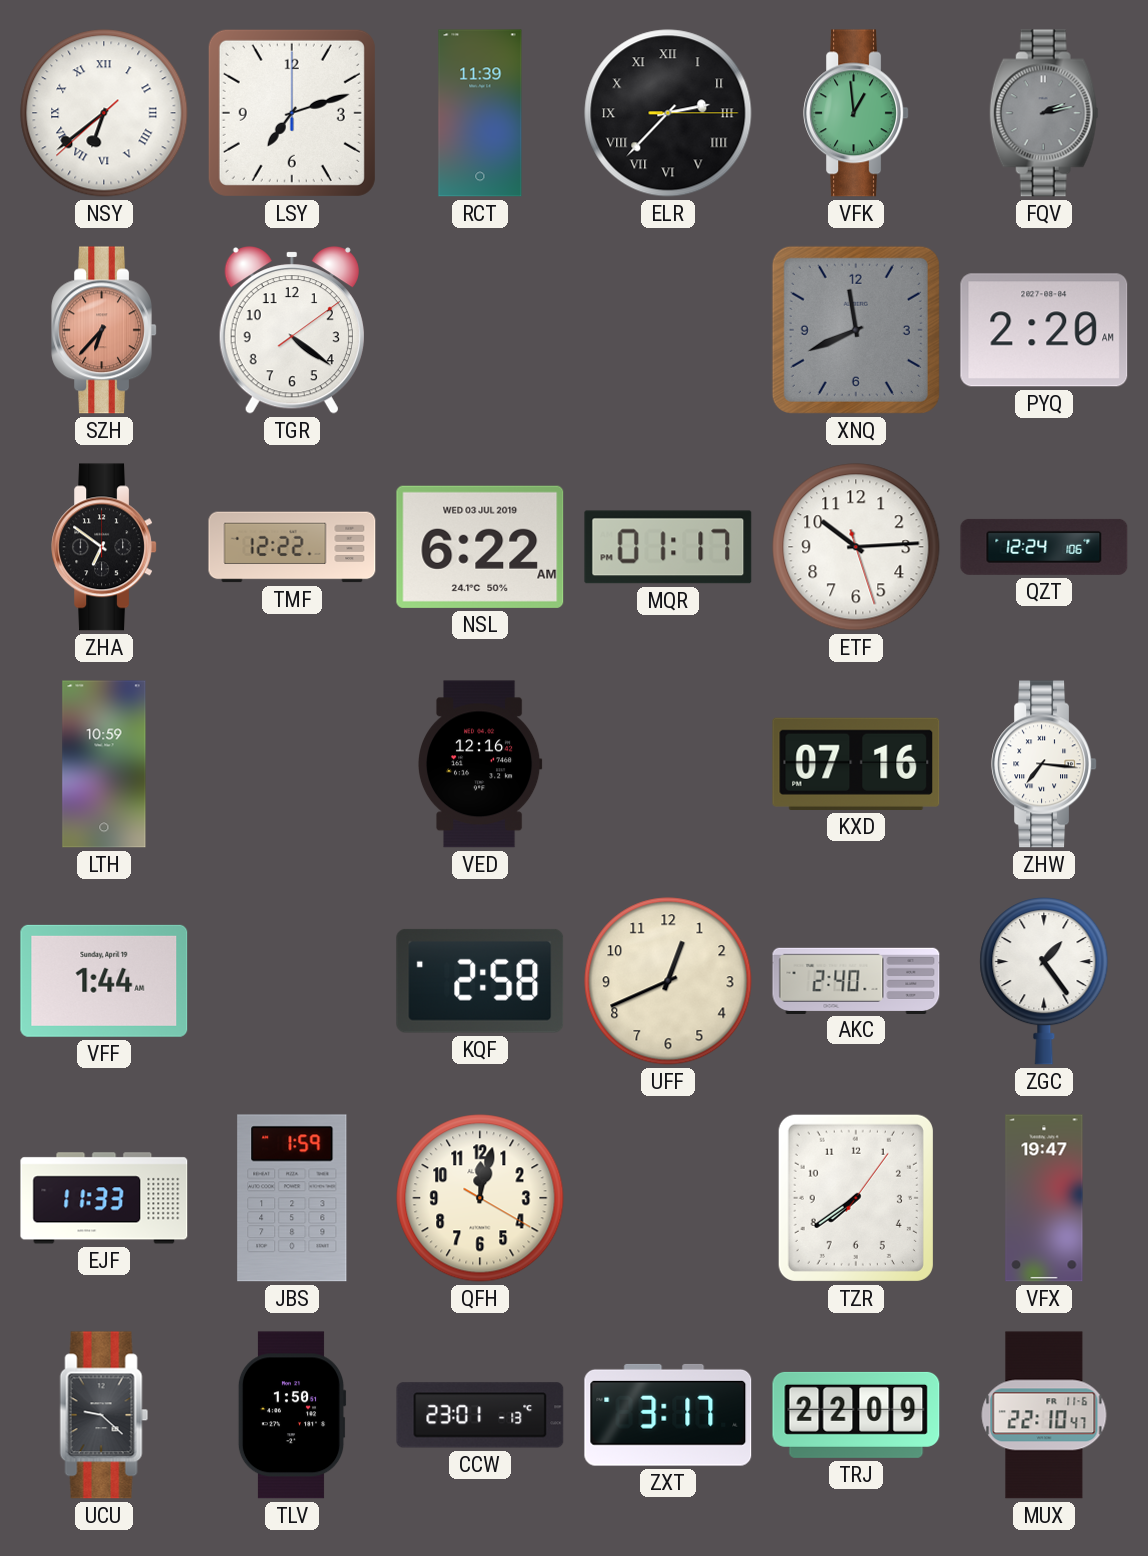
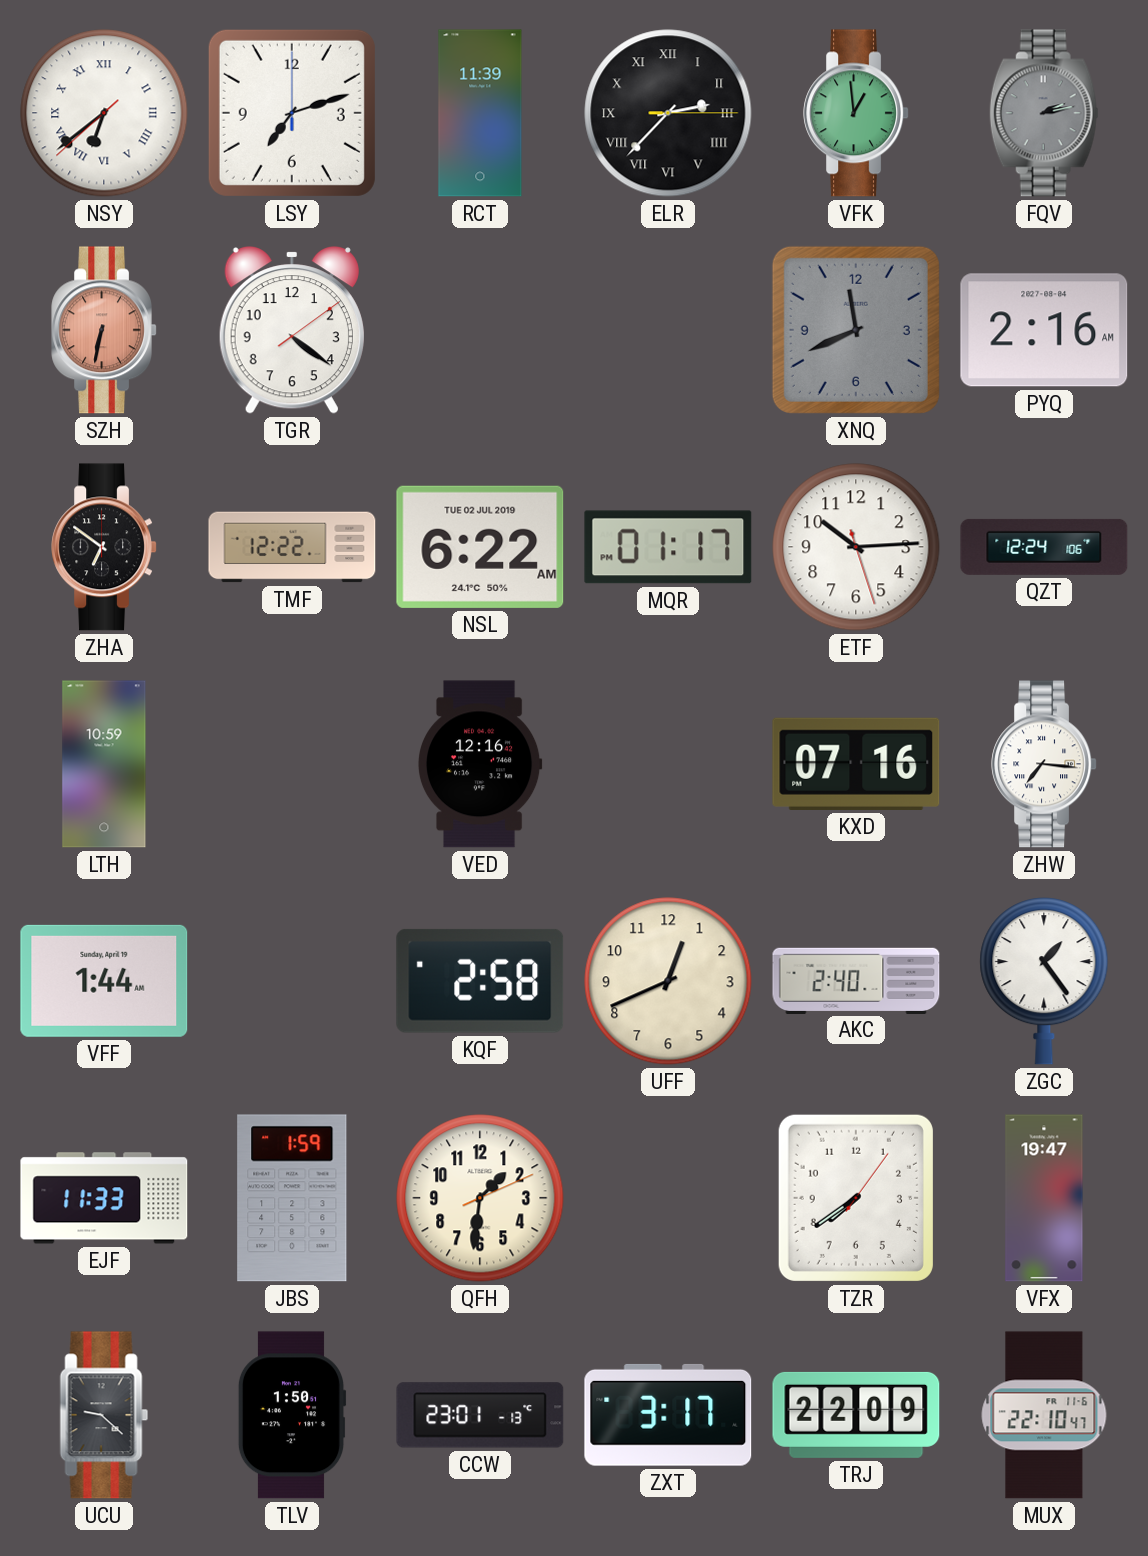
SZH: 6:37 -> 6:32
PYQ: 2:20 -> 2:16
NSL date: WED 03 JUL 2019 -> TUE 02 JUL 2019
QFH: 12:02 -> 1:31
